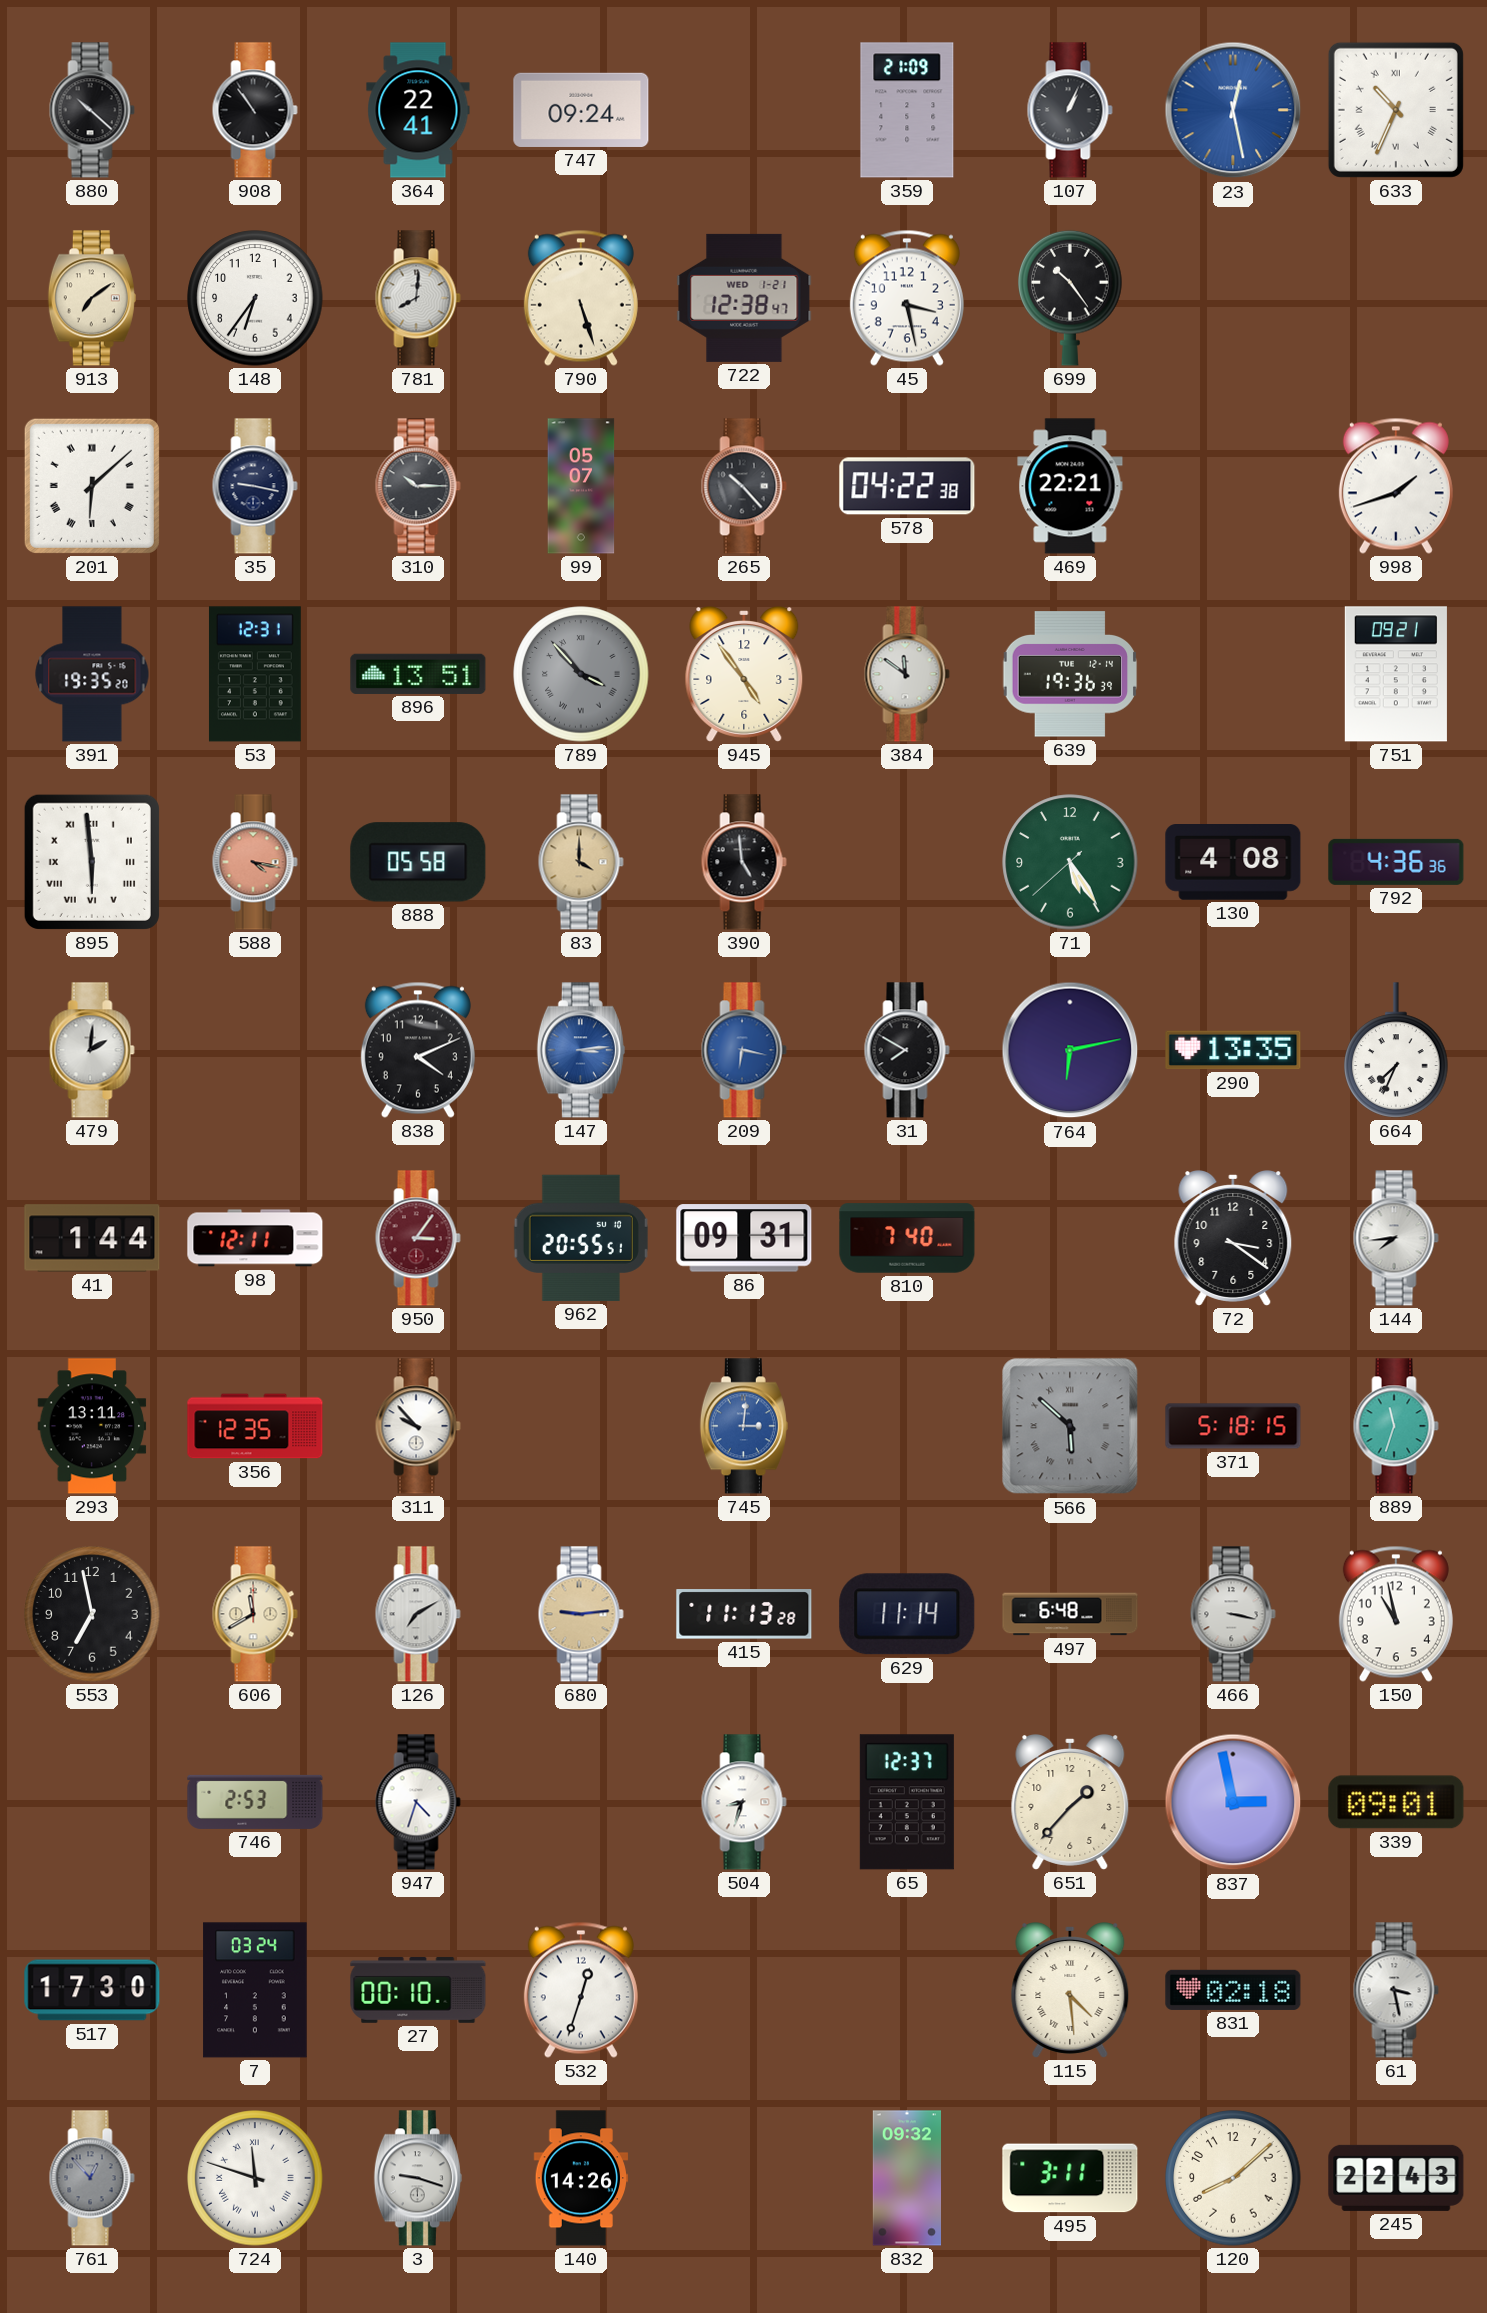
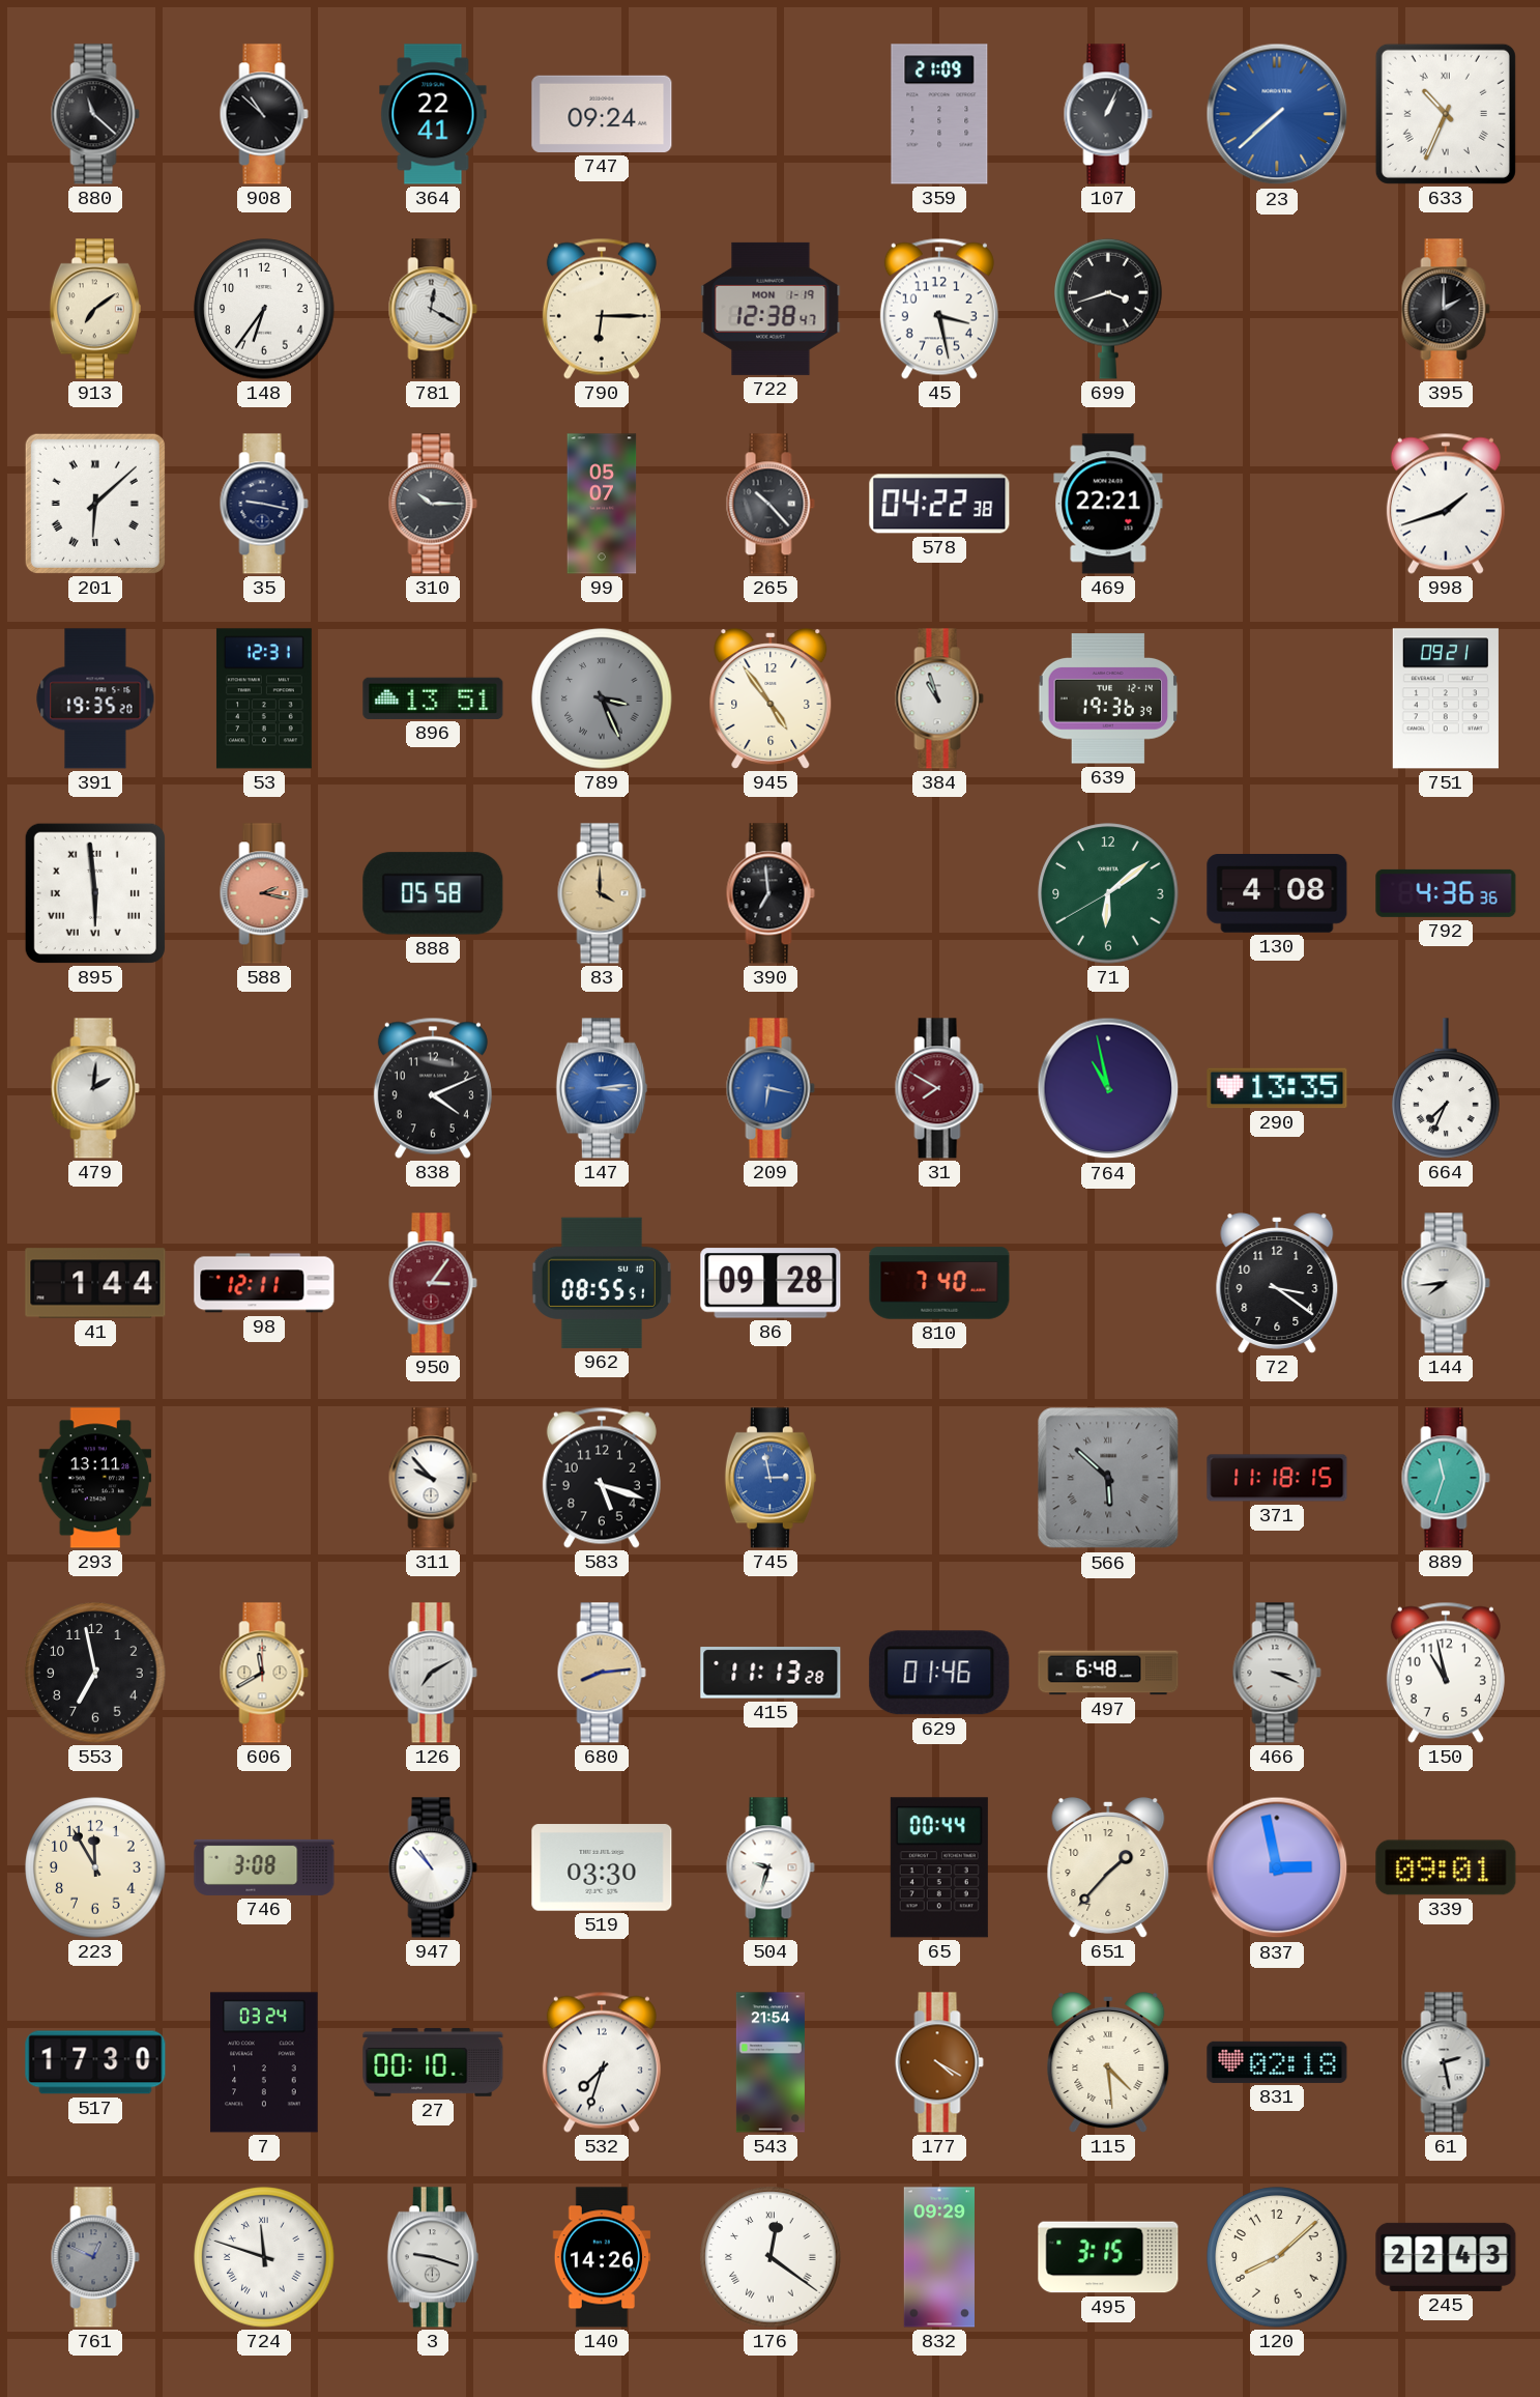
880: 10:22 -> 11:22
908: 10:54 -> 10:52
23: 12:28 -> 7:38
781: 8:01 -> 12:20
790: 5:27 -> 6:15
722 date: WED 1-21 -> MON 1-19
699: 10:24 -> 3:42
395: none -> 2:00
789: 3:53 -> 3:26
384: 11:51 -> 10:57
588: 4:17 -> 2:17
390: 4:59 -> 6:59
71: 5:24 -> 6:08
31 dial: black -> burgundy
764: 6:13 -> 10:58
962: 20:55 -> 08:55
86: 09:31 -> 09:28
356: 12:35 -> none
583: none -> 5:18
745: 3:01 -> 2:58
371: 5:18 -> 11:18
680: 9:14 -> 8:14
629: 11:14 -> 01:46
466: 3:17 -> 3:19
223: none -> 11:55
746: 2:53 -> 3:08
947: 4:33 -> 10:53
519: none -> 03:30
504: 8:33 -> 9:33
65: 12:37 -> 00:44
532: 12:33 -> 7:33
543: none -> 21:54
177: none -> 4:20
61: 3:28 -> 2:28
761: 12:53 -> 12:49
176: none -> 12:21
832: 09:32 -> 09:29
495: 3:11 -> 3:15
